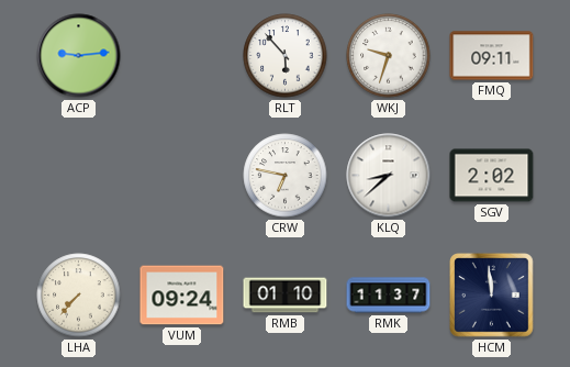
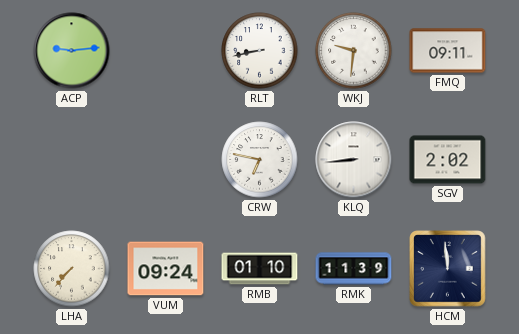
RLT: 5:53 -> 8:43
WKJ: 9:33 -> 9:31
KLQ: 8:38 -> 8:44
RMK: 11:37 -> 11:39
